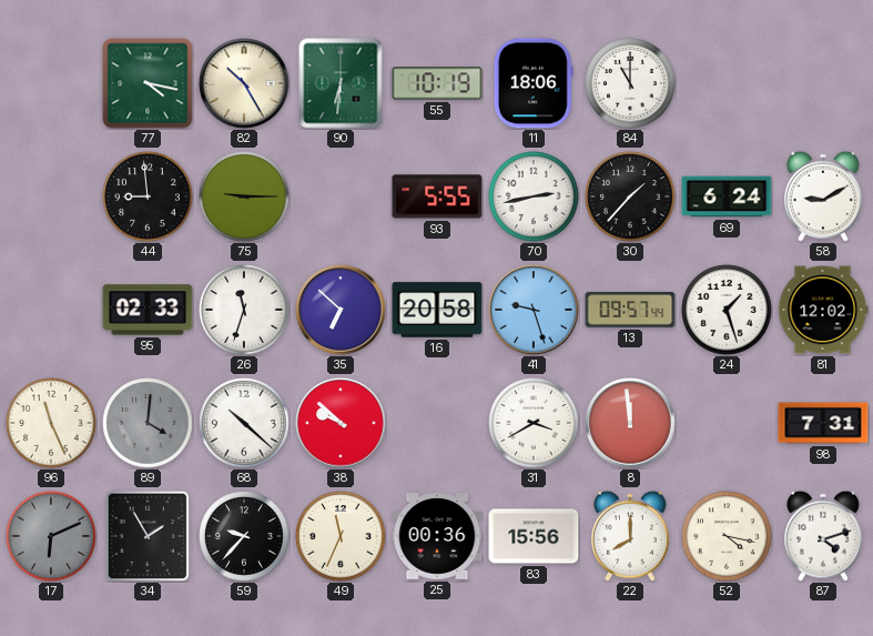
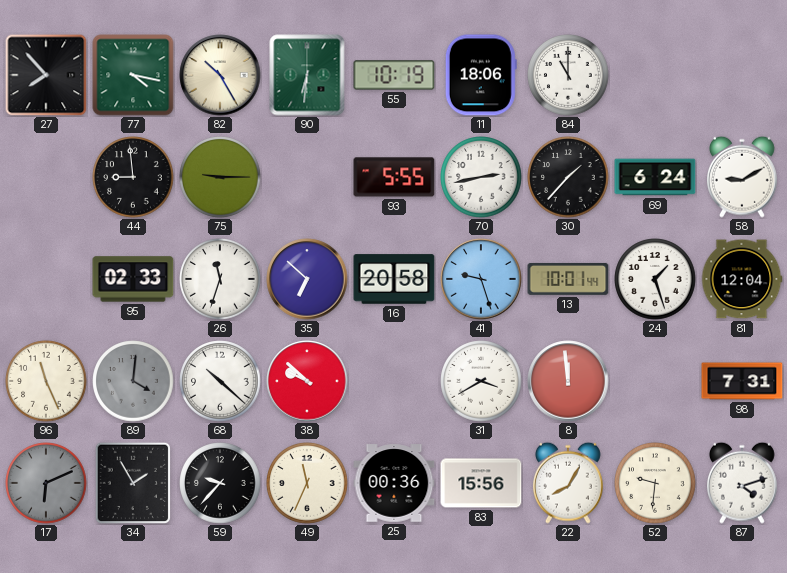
27: none -> 7:53
13: 09:57 -> 10:01
81: 12:02 -> 12:04
22: 8:00 -> 8:05
52: 4:17 -> 9:31
